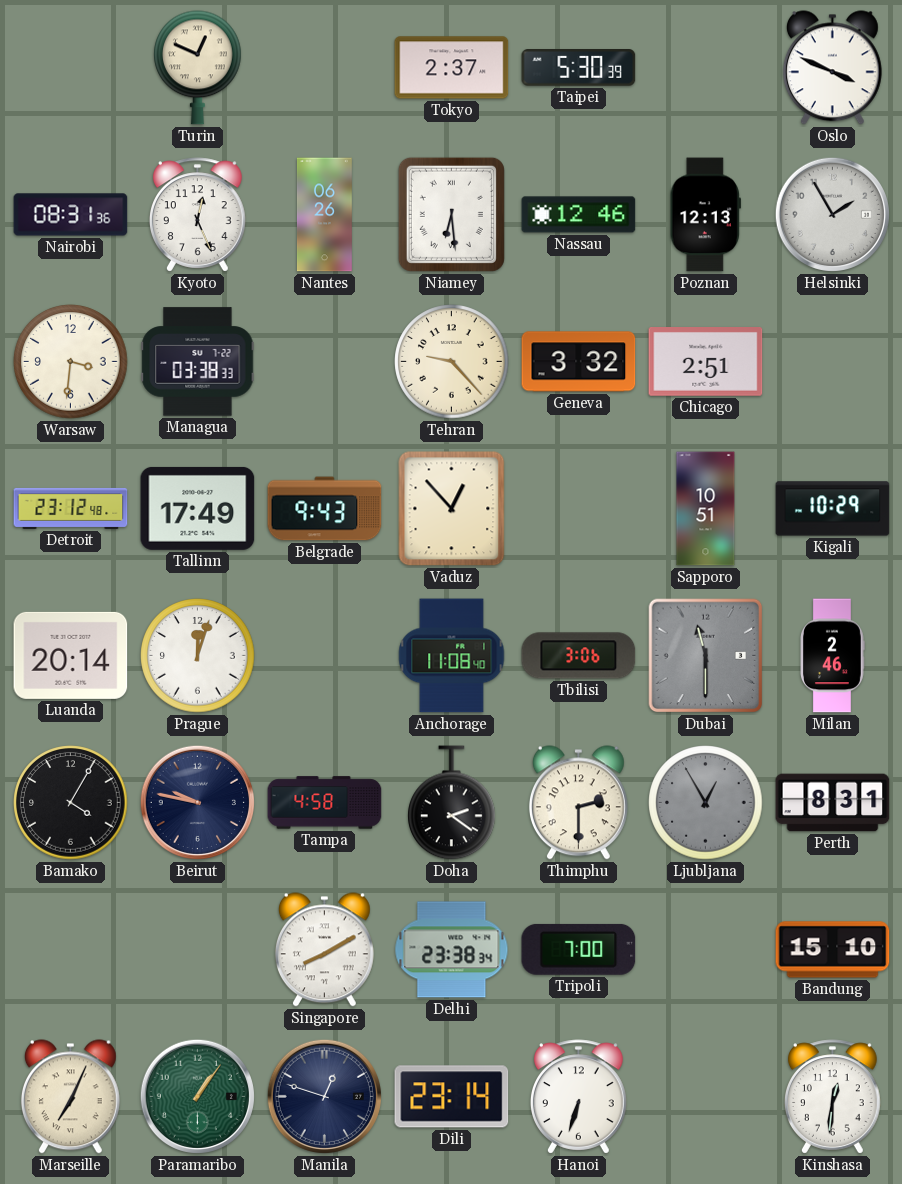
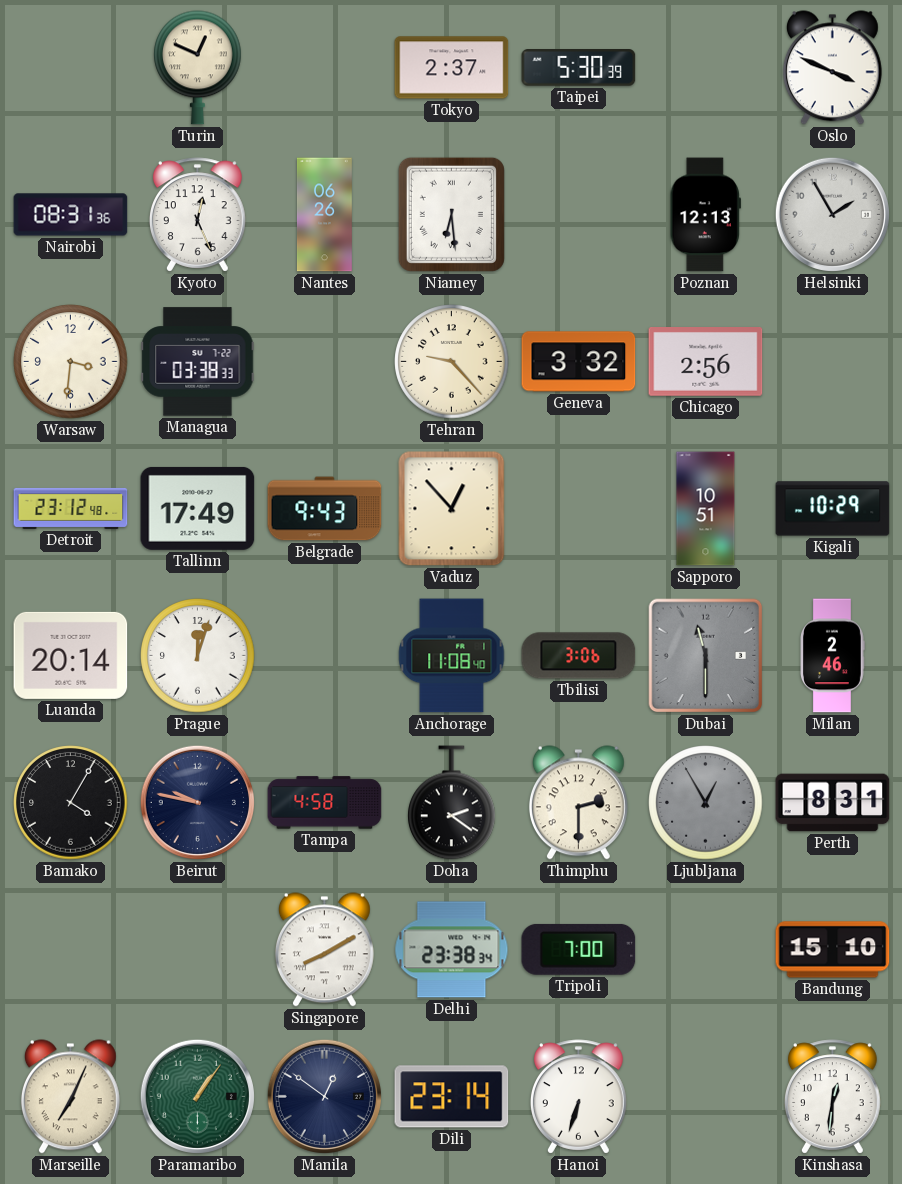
Nassau: 12:46 -> none
Chicago: 2:51 -> 2:56
Manila: 12:48 -> 12:51
